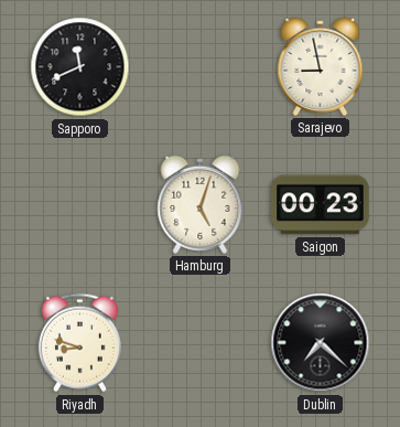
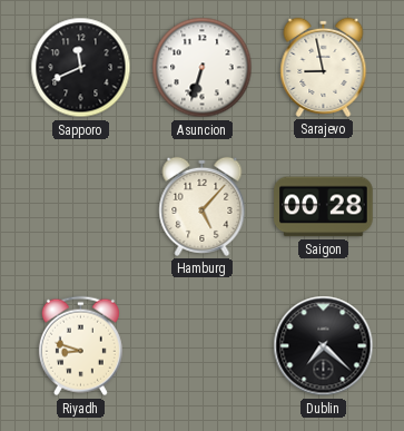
Asuncion: none -> 6:33
Hamburg: 5:03 -> 5:07
Saigon: 00:23 -> 00:28
